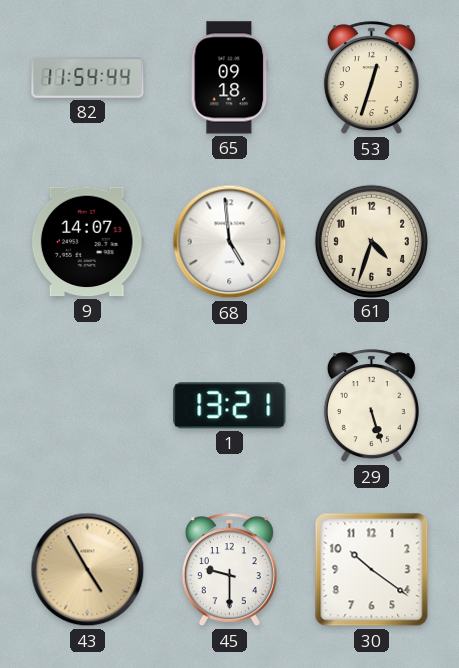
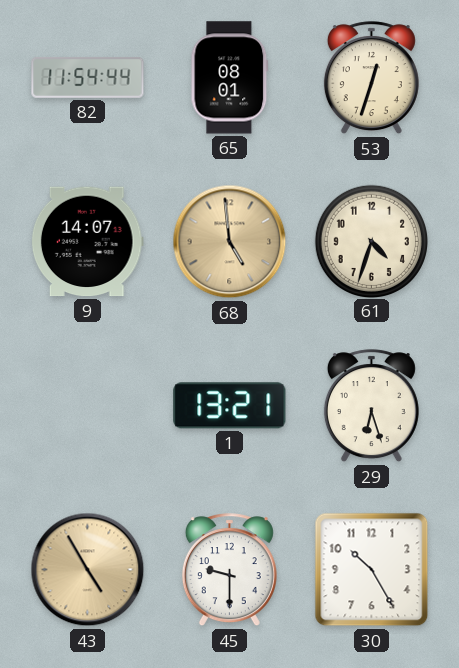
65: 09:18 -> 08:01
68 dial: white -> champagne
29: 5:27 -> 6:27
30: 10:21 -> 10:25
